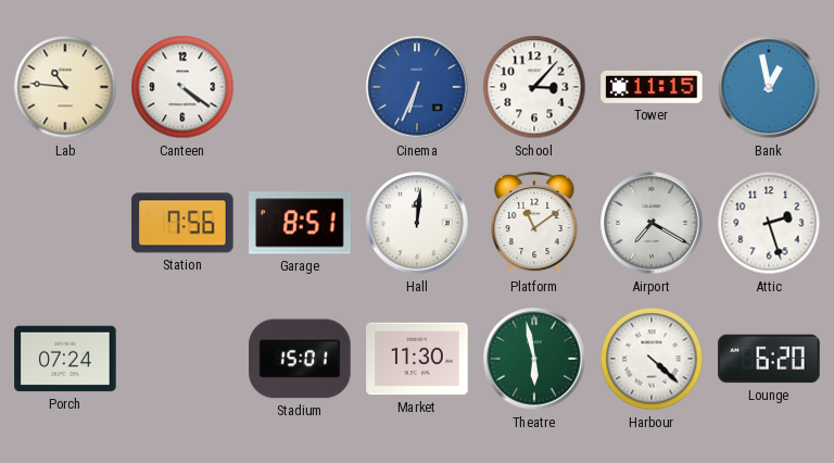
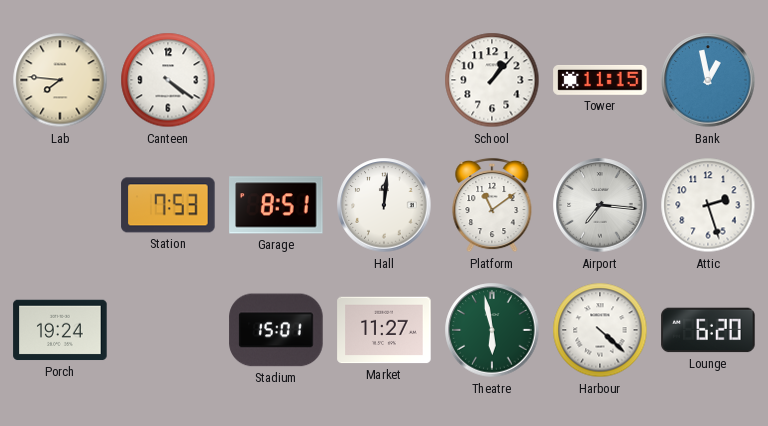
Lab: 10:46 -> 7:46
Cinema: 6:34 -> none
School: 3:07 -> 1:07
Station: 7:56 -> 7:53
Airport: 7:20 -> 7:16
Porch: 07:24 -> 19:24
Market: 11:30 -> 11:27
